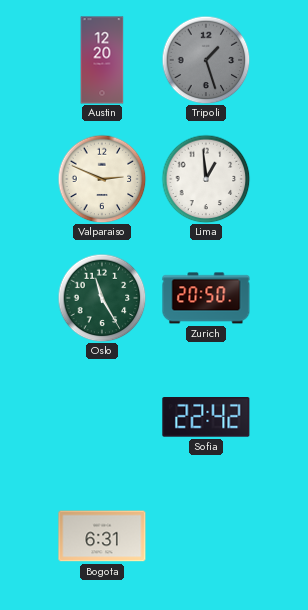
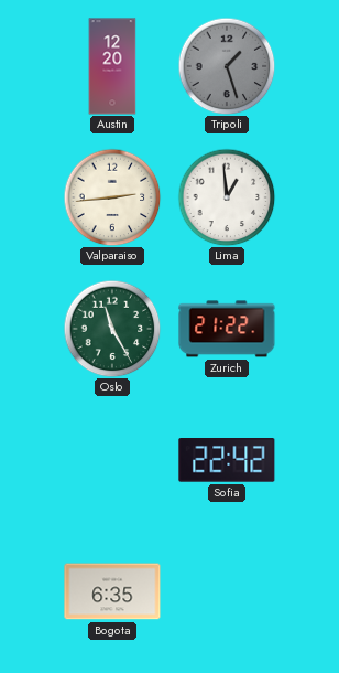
Valparaiso: 2:49 -> 2:44
Zurich: 20:50 -> 21:22
Bogota: 6:31 -> 6:35
